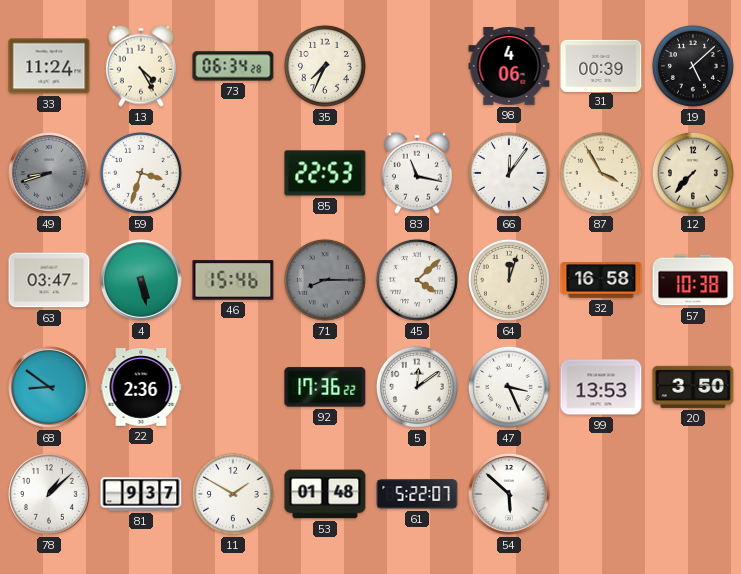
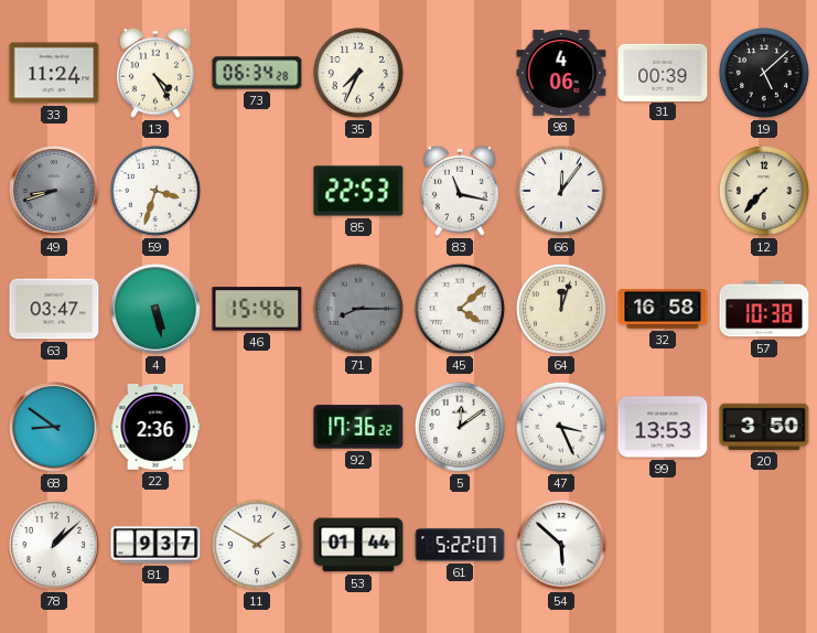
87: 3:55 -> none
53: 01:48 -> 01:44
